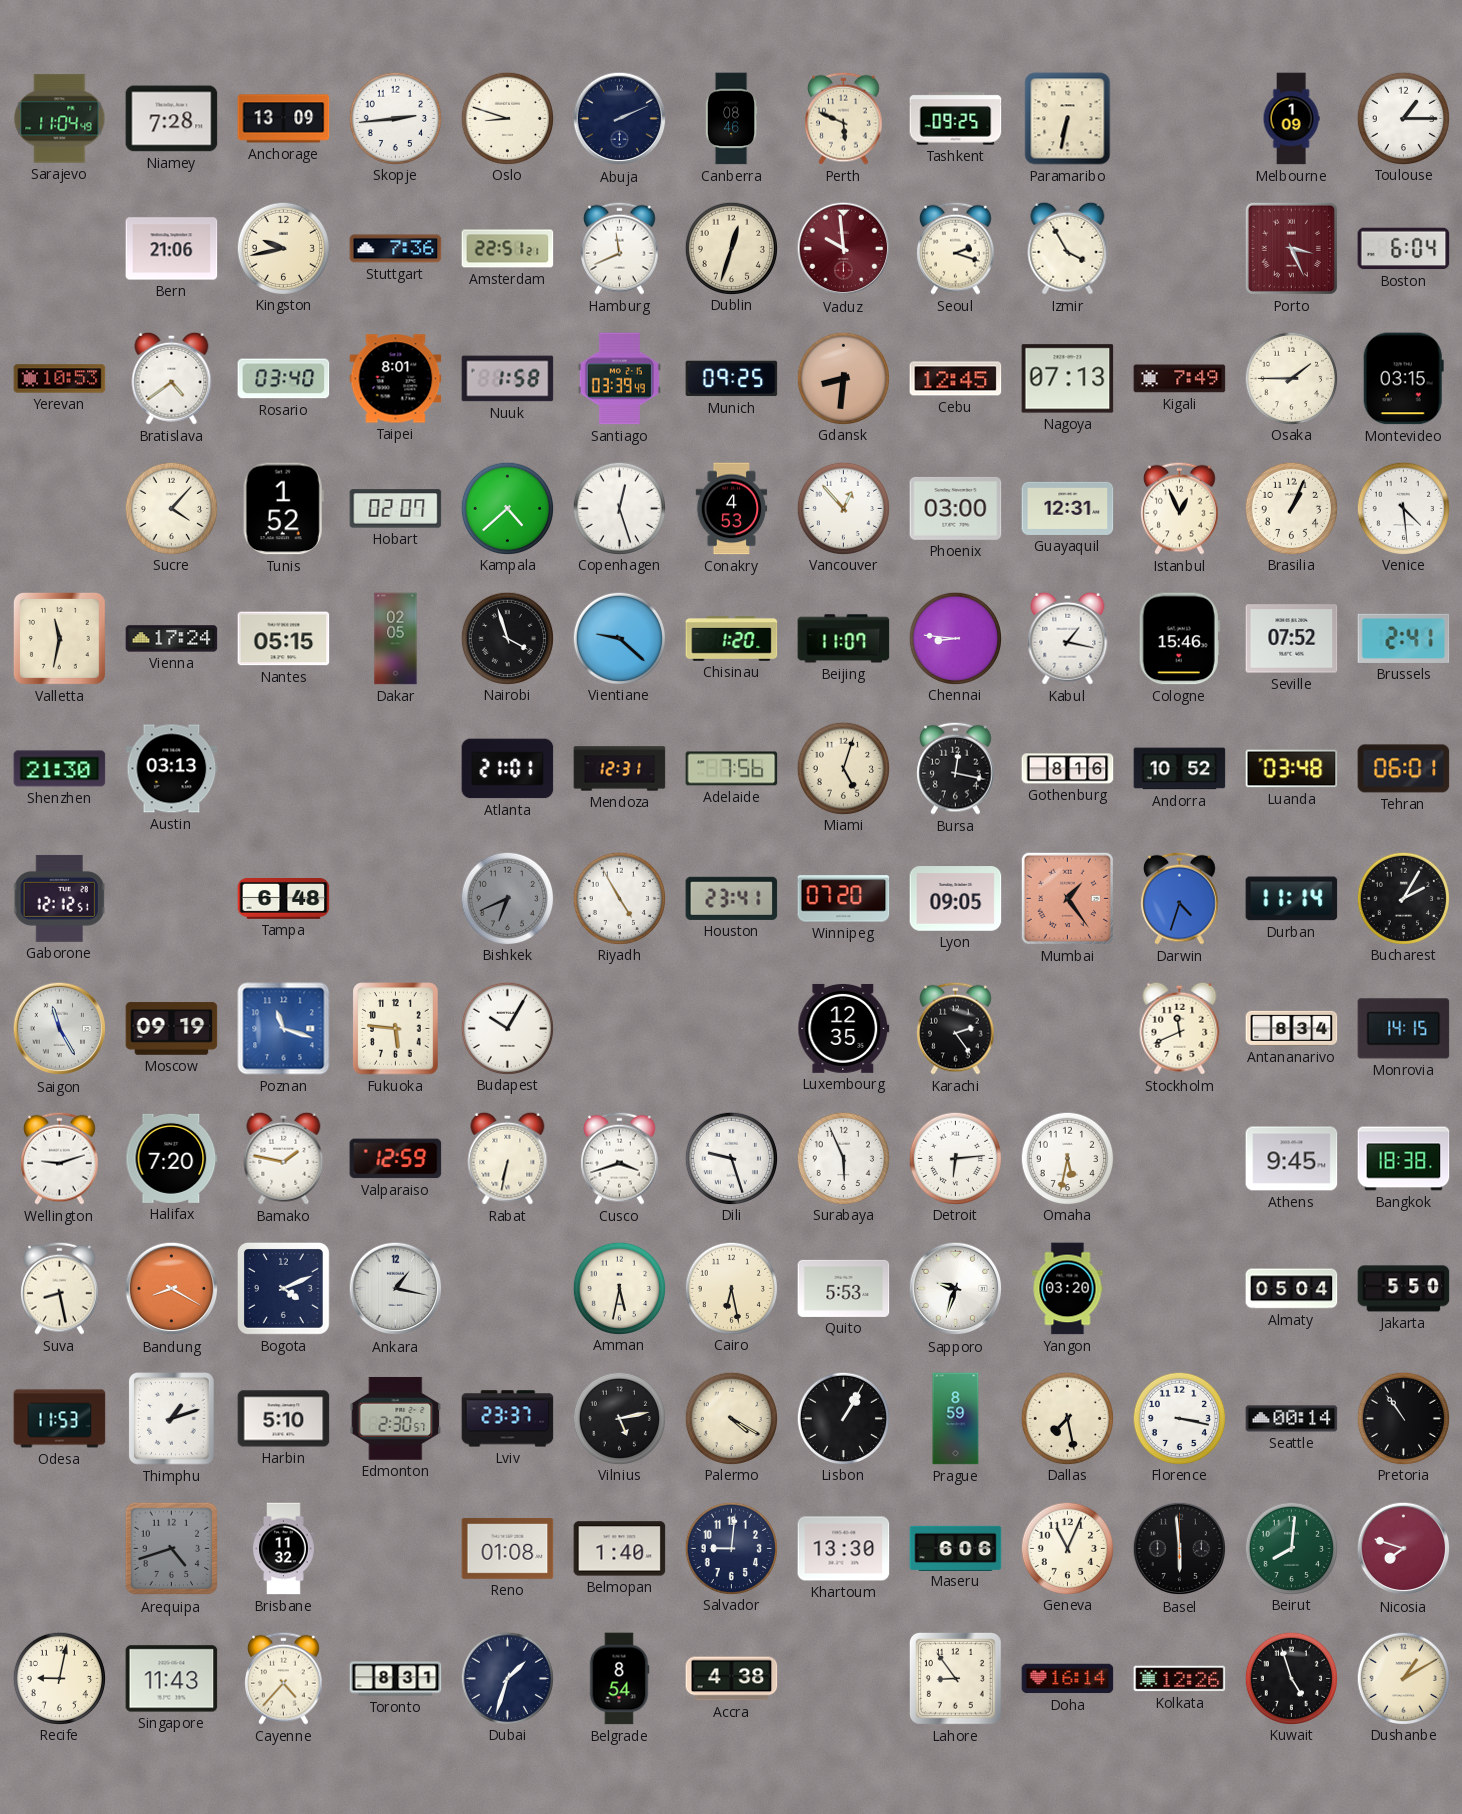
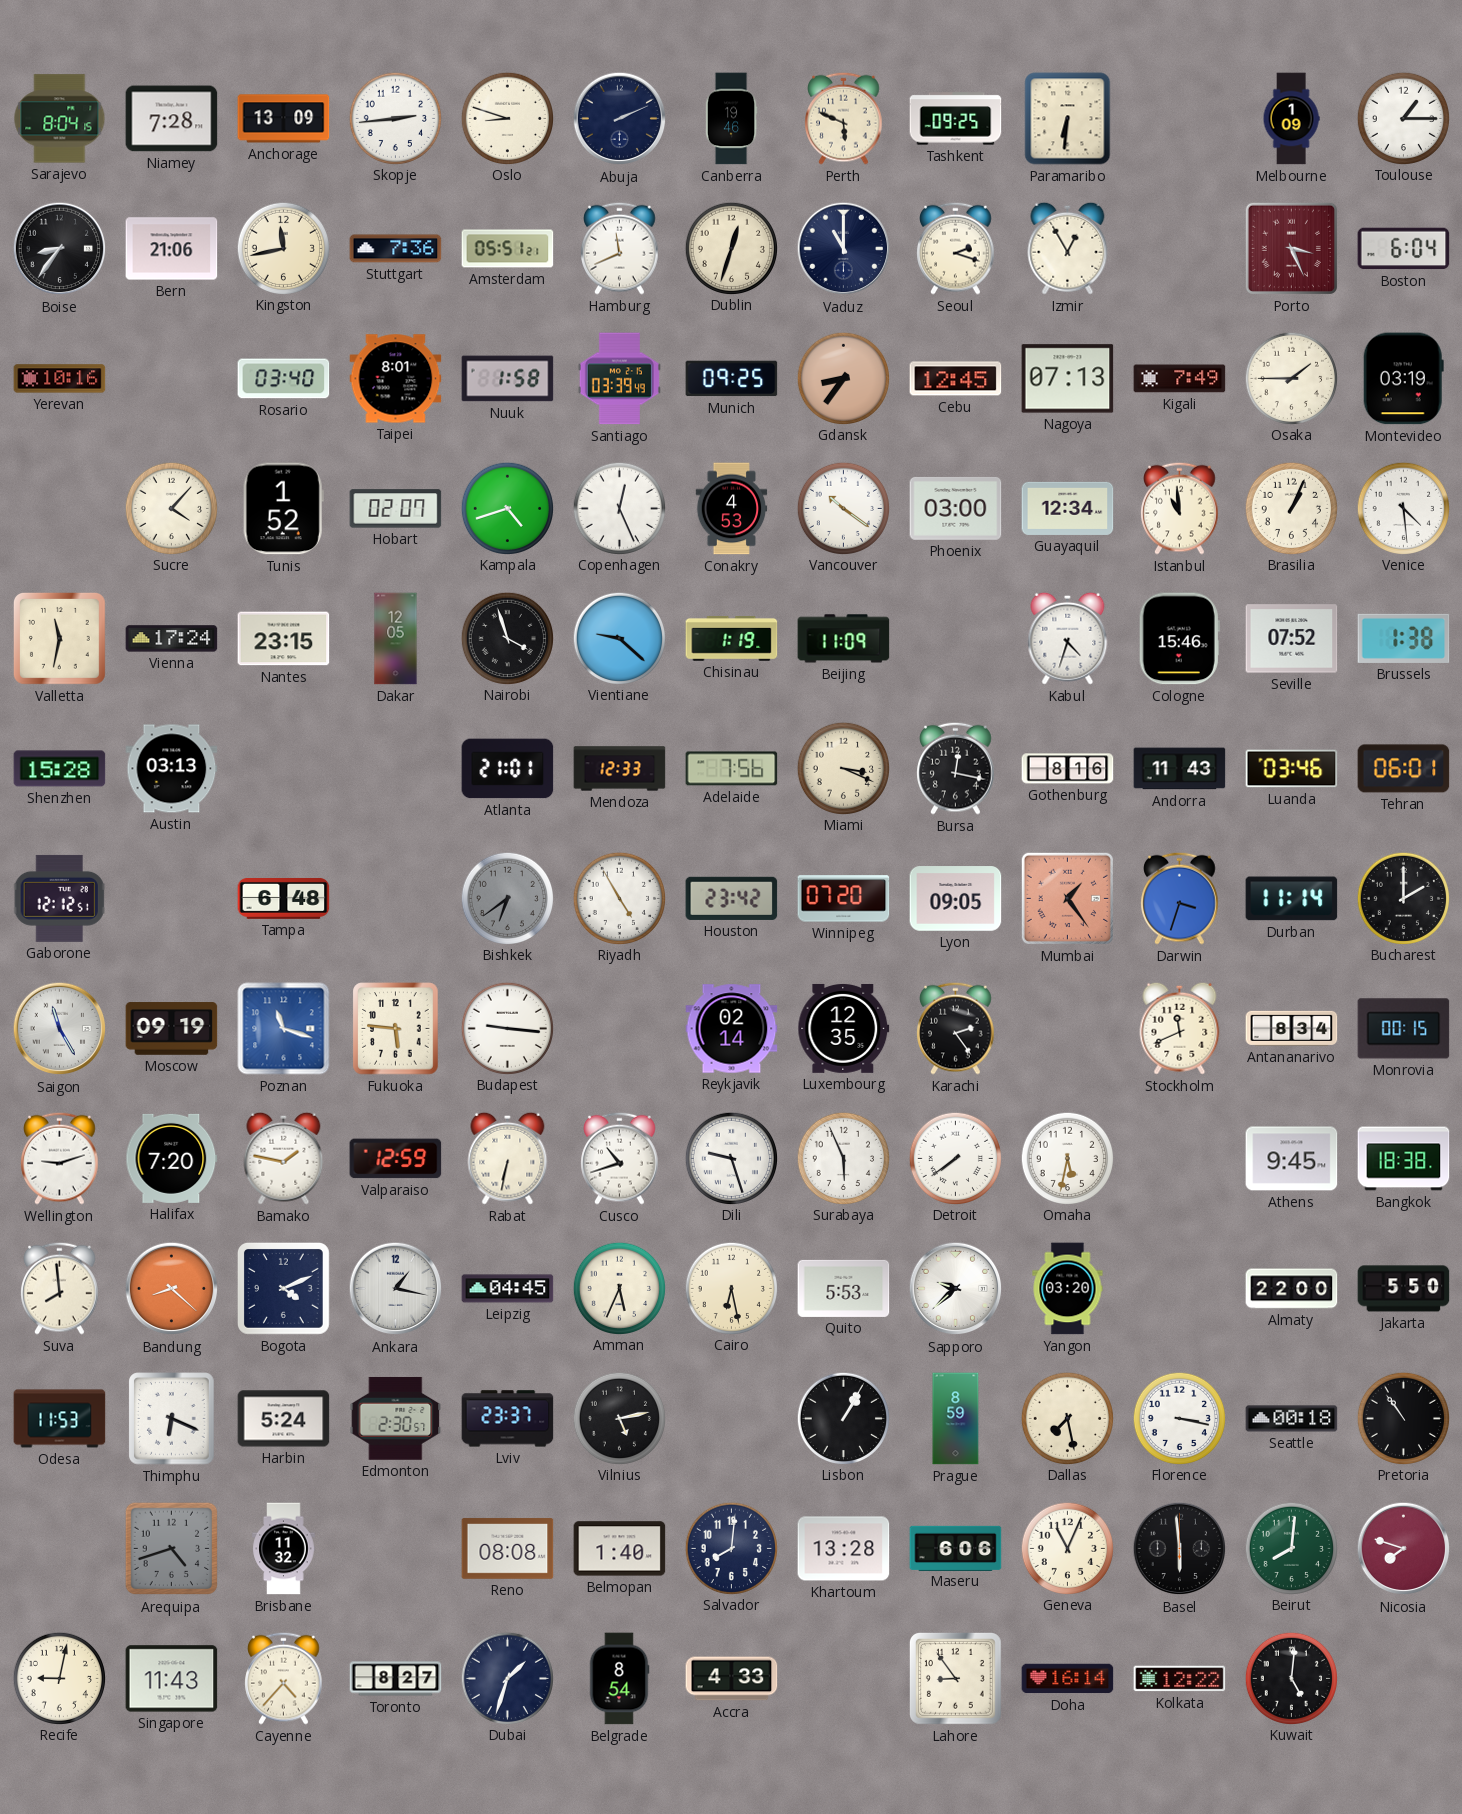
Sarajevo: 11:04 -> 8:04
Canberra: 08:46 -> 19:46
Paramaribo: 6:32 -> 6:31
Boise: none -> 8:36
Kingston: 9:43 -> 11:43
Amsterdam: 22:51 -> 05:51
Vaduz: 9:59 -> 11:00
Vaduz dial: burgundy -> navy
Izmir: 3:55 -> 12:55
Yerevan: 10:53 -> 10:16
Bratislava: 4:39 -> none
Gdansk: 8:31 -> 8:36
Montevideo: 03:15 -> 03:19
Kampala: 4:38 -> 4:42
Copenhagen: 12:27 -> 12:26
Vancouver: 12:53 -> 10:21
Guayaquil: 12:31 -> 12:34
Istanbul: 12:56 -> 10:59
Nantes: 05:15 -> 23:15
Dakar: 02:05 -> 12:05
Chisinau: 1:20 -> 1:19
Beijing: 11:07 -> 11:09
Chennai: 8:46 -> none
Kabul: 1:17 -> 4:33
Brussels: 2:41 -> 1:38
Shenzhen: 21:30 -> 15:28
Mendoza: 12:31 -> 12:33
Miami: 5:03 -> 3:19
Andorra: 10:52 -> 11:43
Luanda: 03:48 -> 03:46
Bishkek: 6:41 -> 6:39
Houston: 23:41 -> 23:42
Darwin: 4:33 -> 3:33
Bucharest: 2:05 -> 2:00
Budapest: 10:05 -> 9:16
Reykjavik: none -> 02:14
Monrovia: 14:15 -> 00:15
Cusco: 3:42 -> 10:42
Detroit: 6:14 -> 7:39
Suva: 8:28 -> 7:59
Bandung: 8:20 -> 8:22
Leipzig: none -> 04:45
Amman: 5:32 -> 5:34
Sapporo: 9:33 -> 9:38
Almaty: 05:04 -> 22:00
Thimphu: 1:12 -> 6:19
Harbin: 5:10 -> 5:24
Palermo: 4:20 -> none
Seattle: 00:14 -> 00:18
Reno: 01:08 -> 08:08
Salvador: 9:01 -> 8:01
Khartoum: 13:30 -> 13:28
Toronto: 8:31 -> 8:27
Accra: 4:38 -> 4:33
Kolkata: 12:26 -> 12:22
Kuwait: 4:57 -> 5:01
Dushanbe: 1:10 -> none
